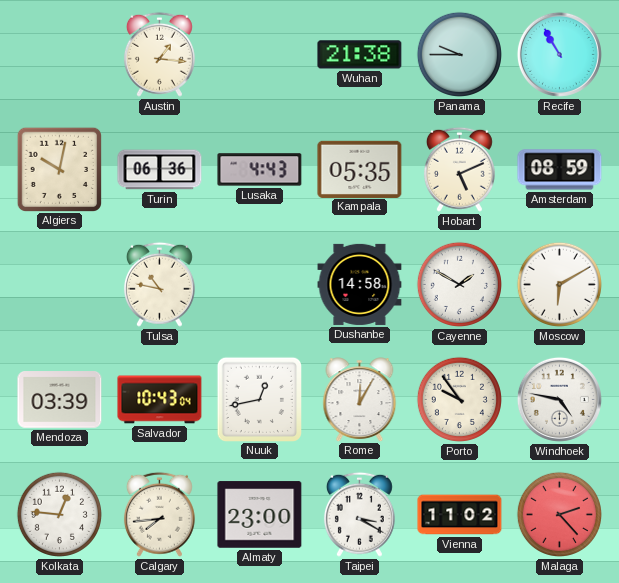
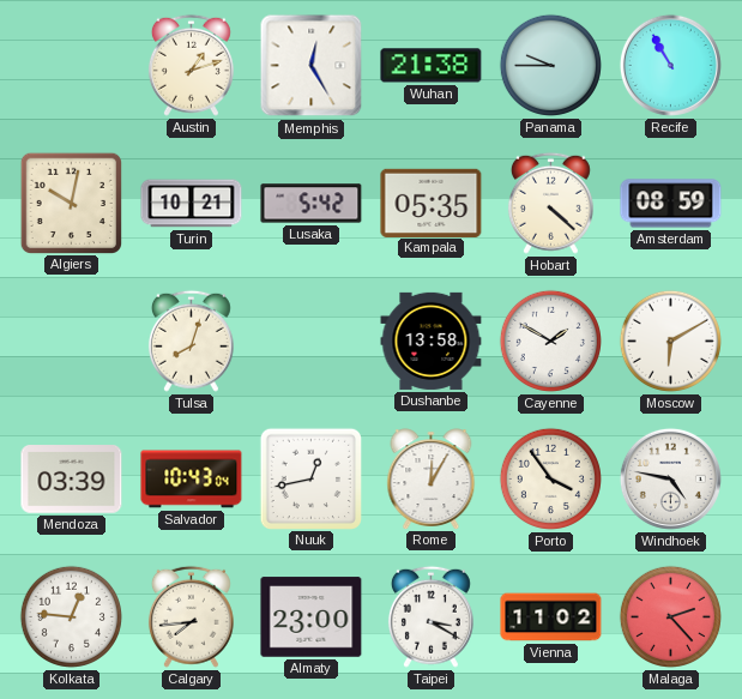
Austin: 1:16 -> 1:12
Memphis: none -> 12:25
Turin: 06:36 -> 10:21
Lusaka: 4:43 -> 5:42
Hobart: 5:11 -> 4:22
Tulsa: 10:47 -> 8:03
Dushanbe: 14:58 -> 13:58
Porto: 9:54 -> 3:54
